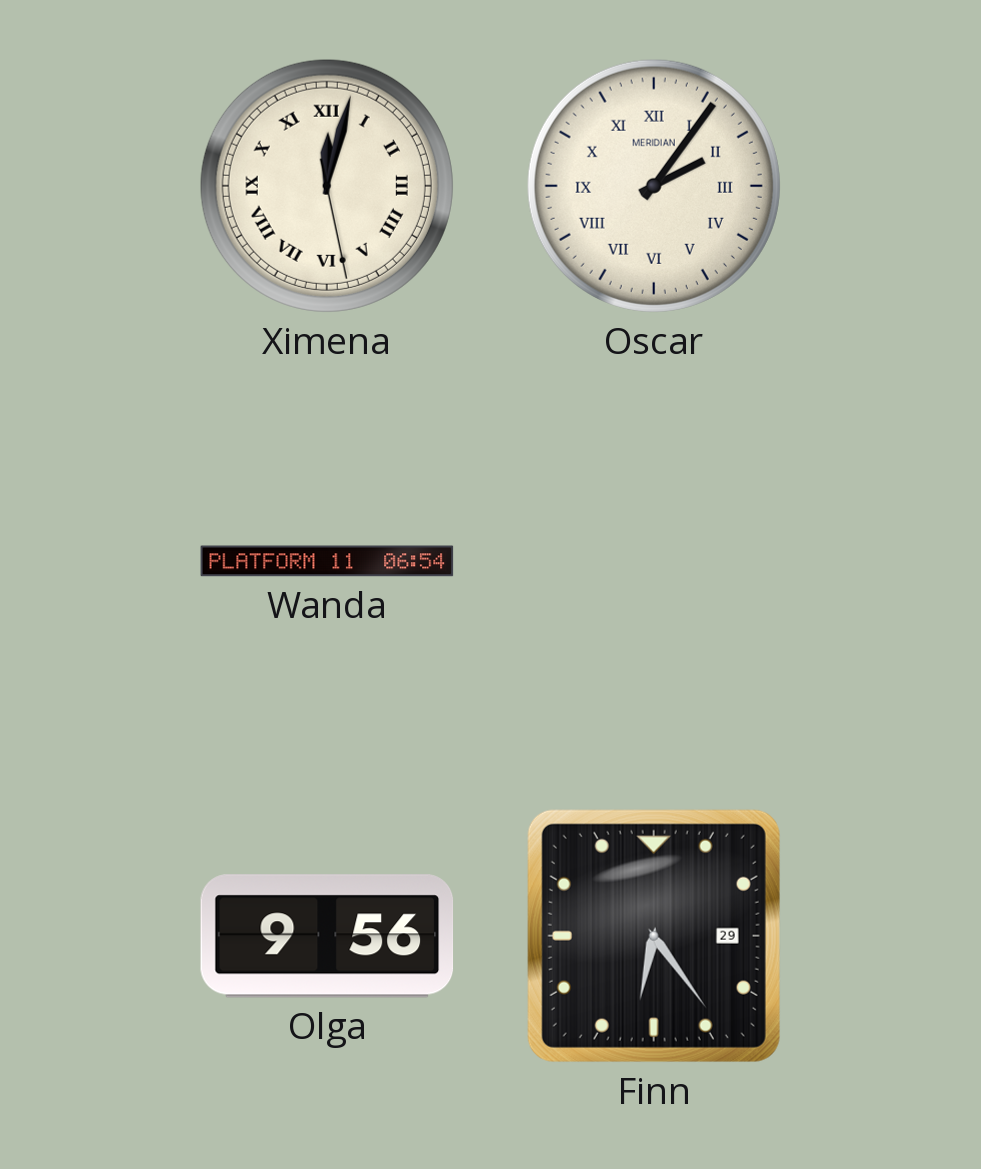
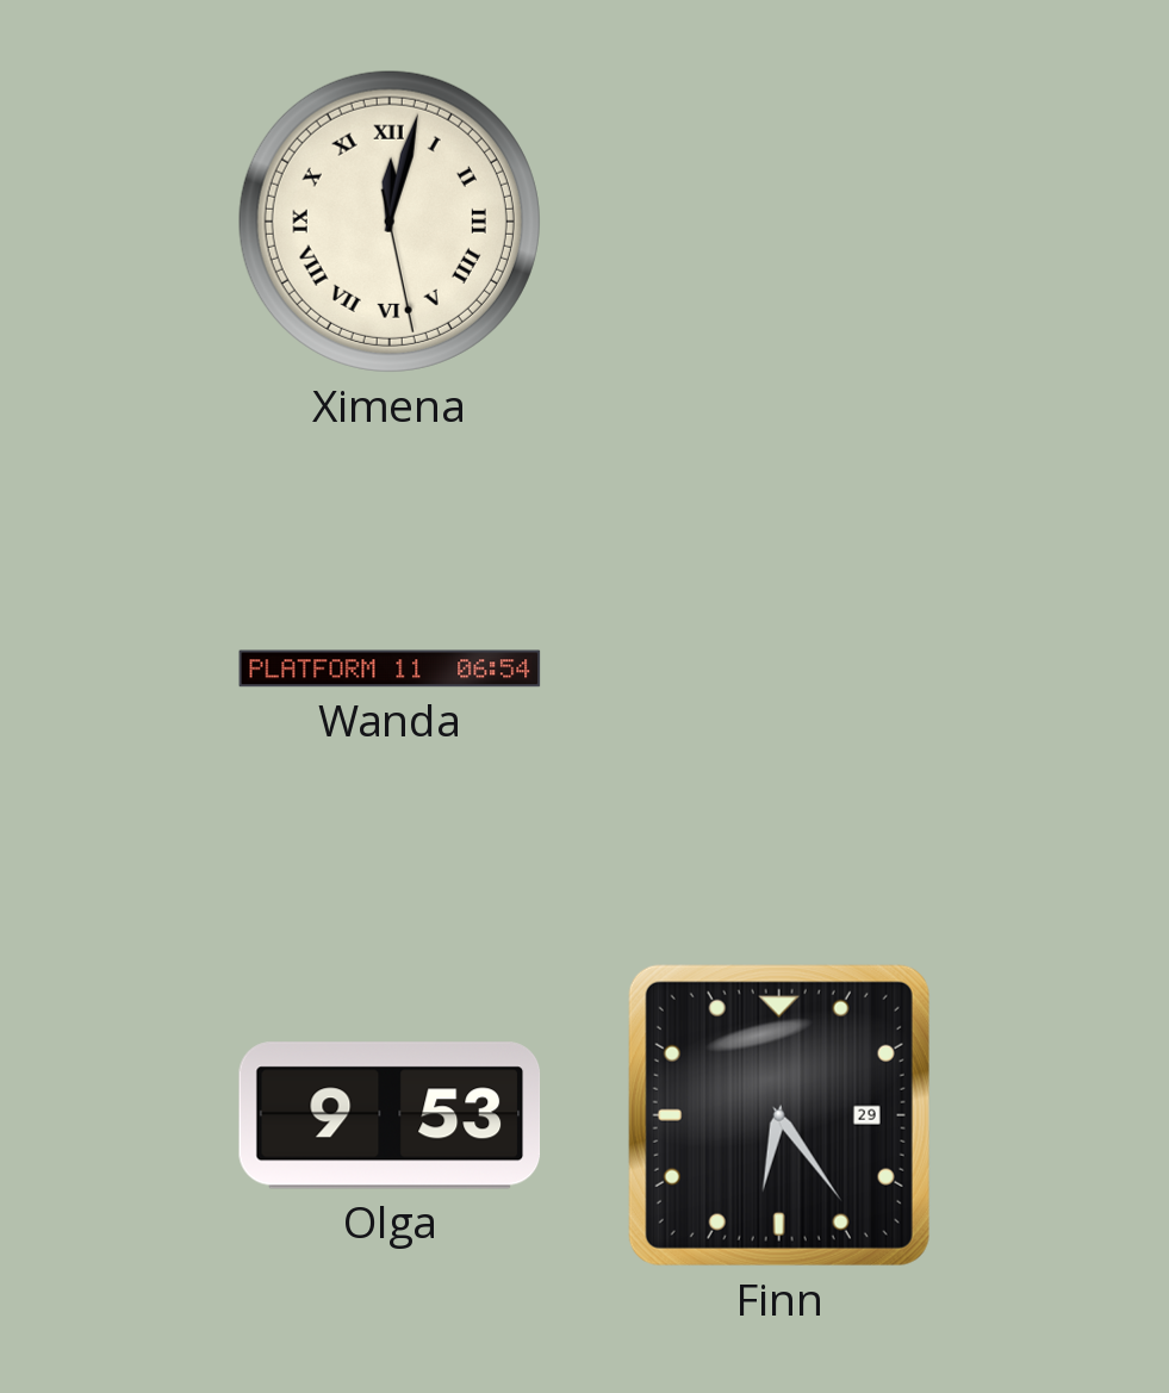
Oscar: 2:06 -> none
Olga: 9:56 -> 9:53
